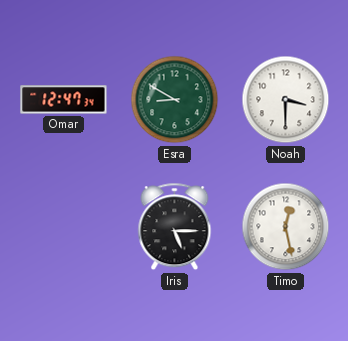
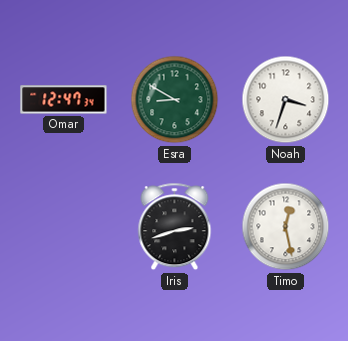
Noah: 3:30 -> 3:33
Iris: 5:15 -> 2:42
